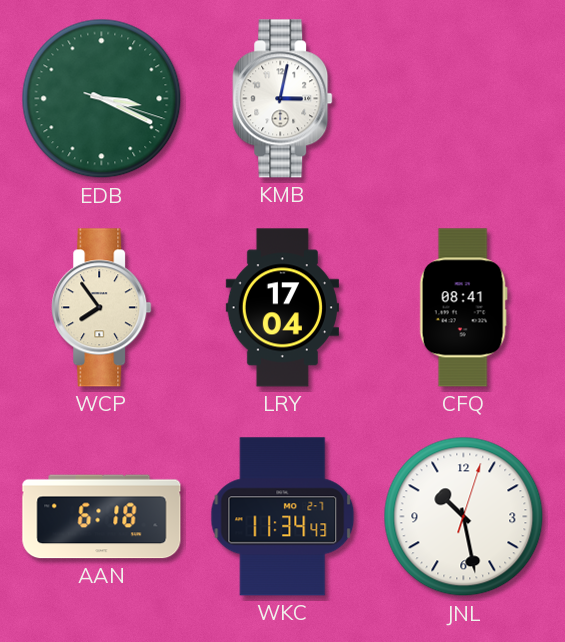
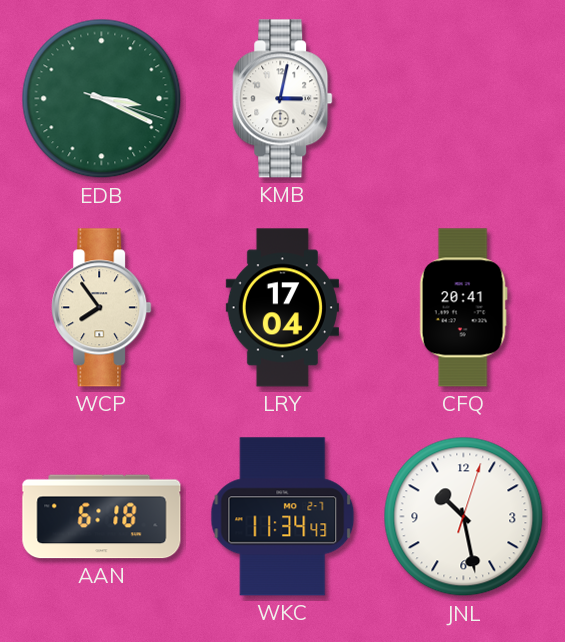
CFQ: 08:41 -> 20:41
